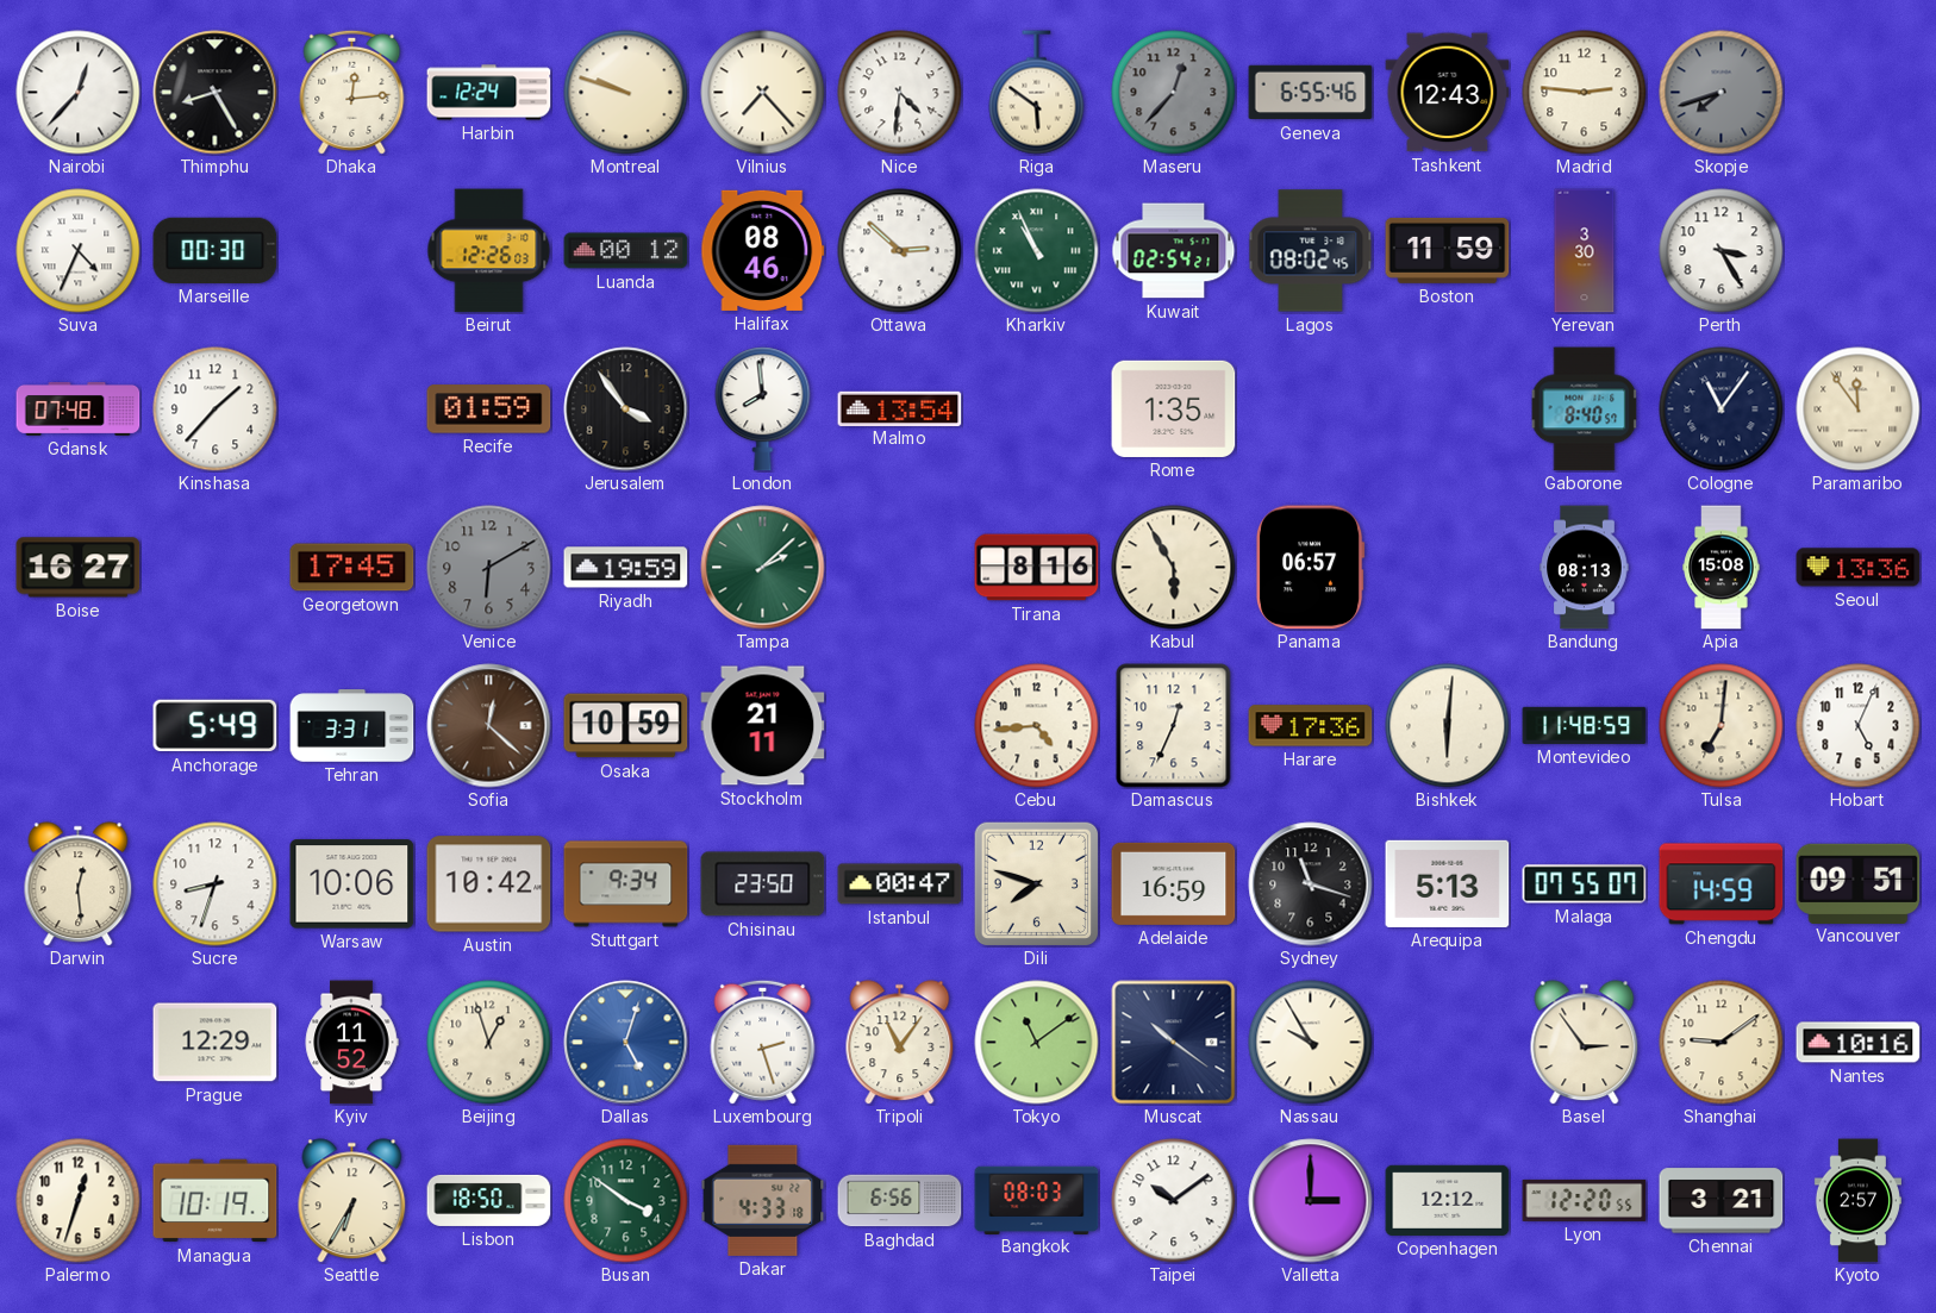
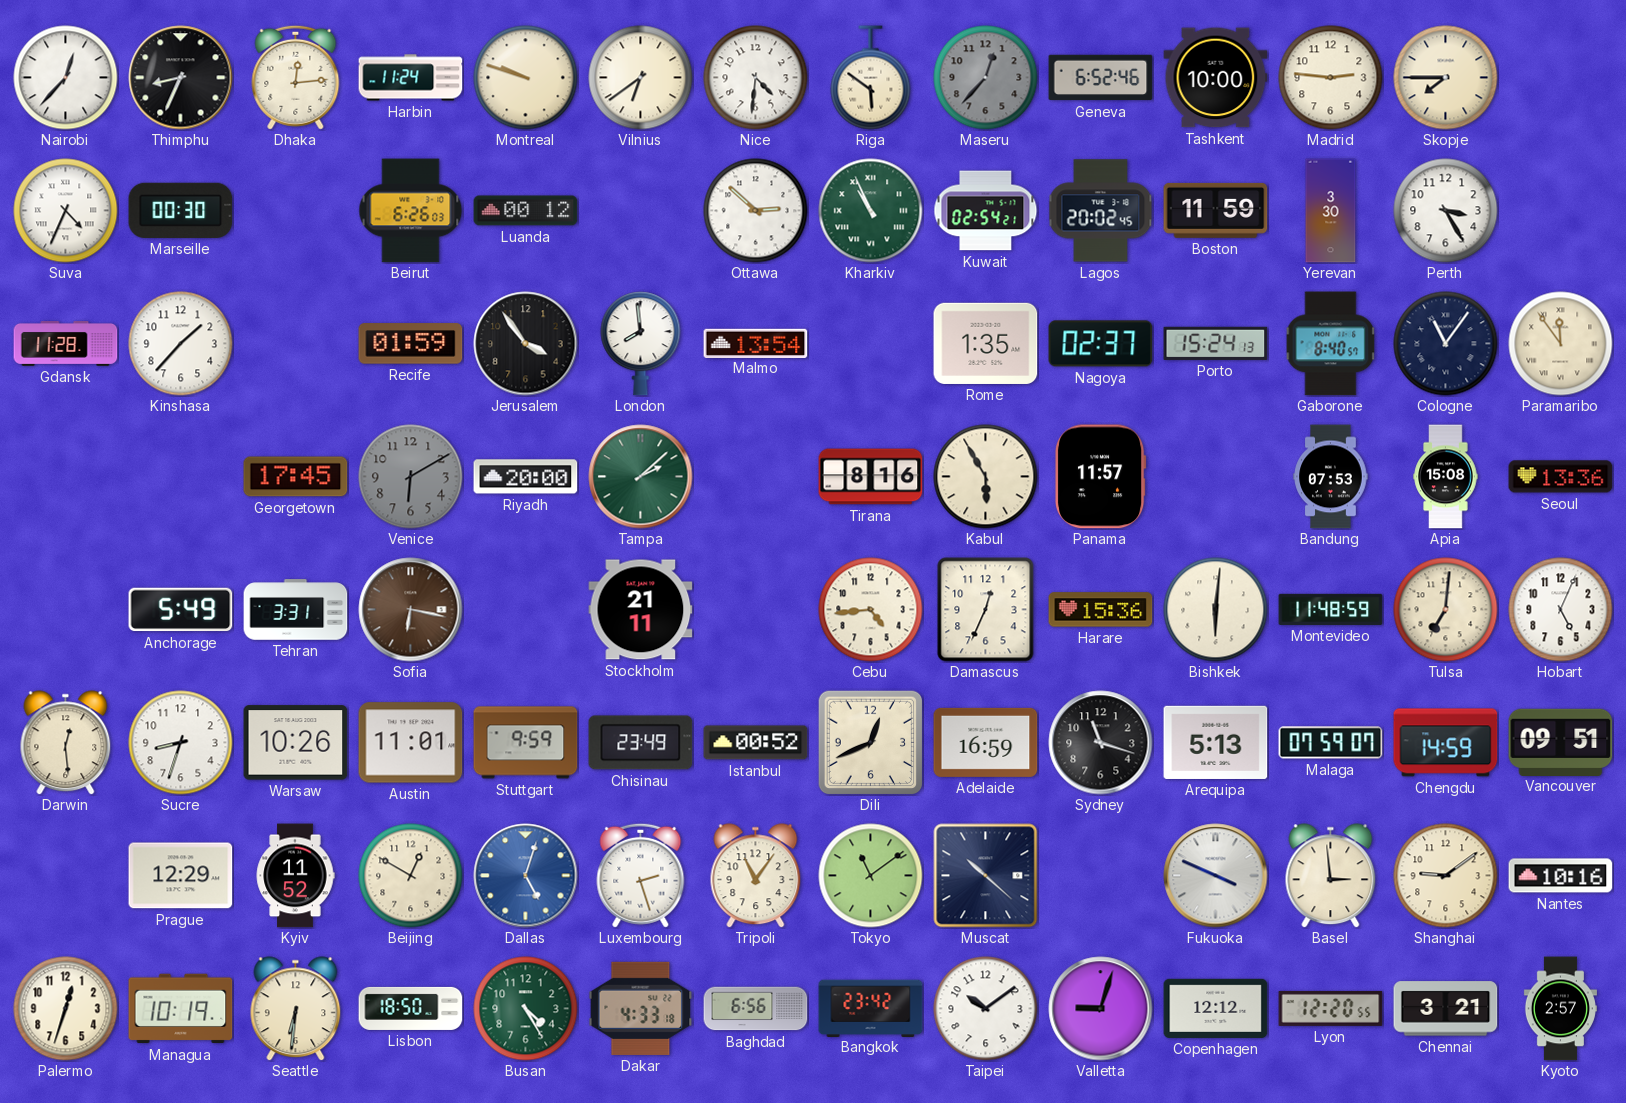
Thimphu: 8:25 -> 8:34
Harbin: 12:24 -> 11:24
Vilnius: 7:23 -> 6:39
Geneva: 6:55 -> 6:52
Tashkent: 12:43 -> 10:00
Skopje: 7:42 -> 7:45
Skopje dial: grey -> cream
Beirut: 12:26 -> 6:26
Halifax: 08:46 -> none
Lagos: 08:02 -> 20:02
Gdansk: 07:48 -> 11:28
Nagoya: none -> 02:37
Porto: none -> 15:24
Boise: 16:27 -> none
Riyadh: 19:59 -> 20:00
Panama: 06:57 -> 11:57
Bandung: 08:13 -> 07:53
Sofia: 12:22 -> 6:17
Osaka: 10:59 -> none
Harare: 17:36 -> 15:36
Warsaw: 10:06 -> 10:26
Austin: 10:42 -> 11:01
Stuttgart: 9:34 -> 9:59
Chisinau: 23:50 -> 23:49
Istanbul: 00:47 -> 00:52
Dili: 7:48 -> 12:41
Malaga: 07:55 -> 07:59
Beijing: 12:57 -> 12:50
Muscat: 10:21 -> 10:22
Nassau: 9:55 -> none
Fukuoka: none -> 3:49
Basel: 2:54 -> 2:59
Seattle: 6:35 -> 6:31
Busan: 3:51 -> 4:25
Bangkok: 08:03 -> 23:42
Valletta: 3:00 -> 9:03
